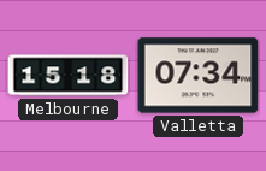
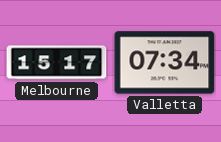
Melbourne: 15:18 -> 15:17
